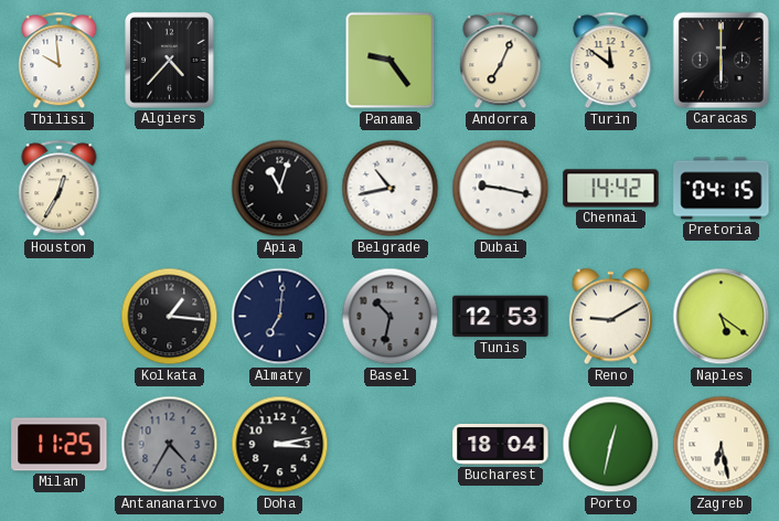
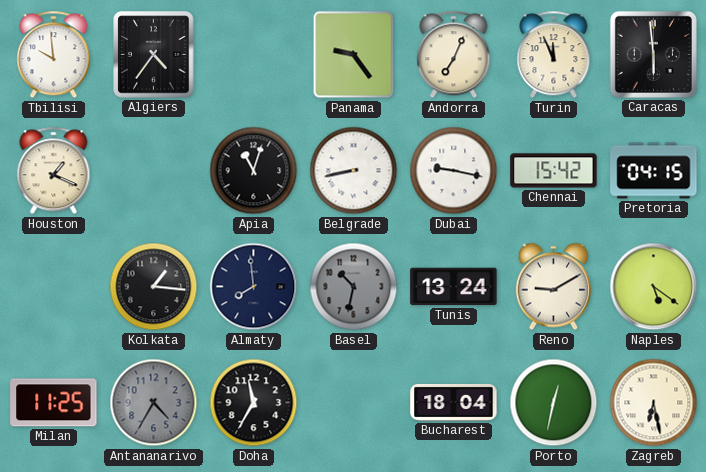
Algiers: 4:37 -> 4:36
Turin: 11:51 -> 11:56
Caracas: 6:00 -> 5:59
Houston: 12:35 -> 1:19
Belgrade: 10:43 -> 8:43
Chennai: 14:42 -> 15:42
Almaty: 7:01 -> 7:59
Tunis: 12:53 -> 13:24
Doha: 3:13 -> 11:35
